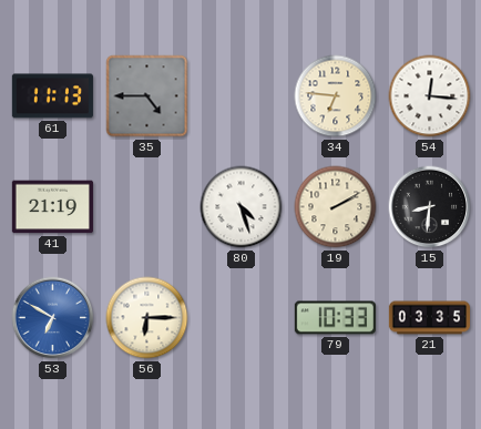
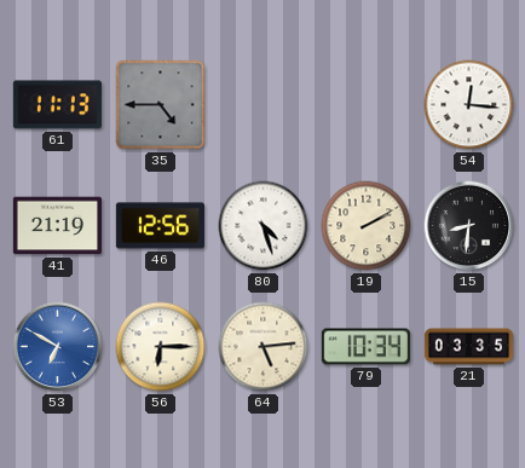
34: 6:46 -> none
46: none -> 12:56
64: none -> 5:14
79: 10:33 -> 10:34
